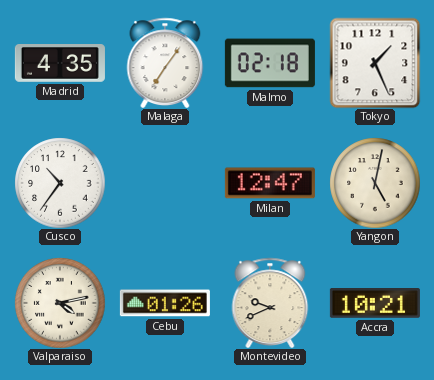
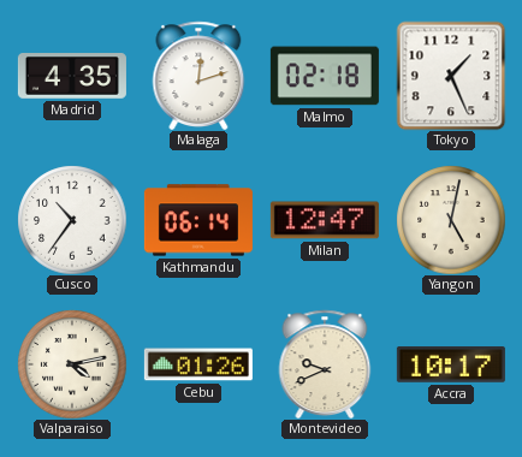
Malaga: 7:06 -> 12:12
Kathmandu: none -> 06:14
Accra: 10:21 -> 10:17
